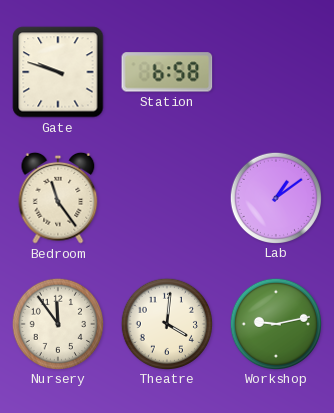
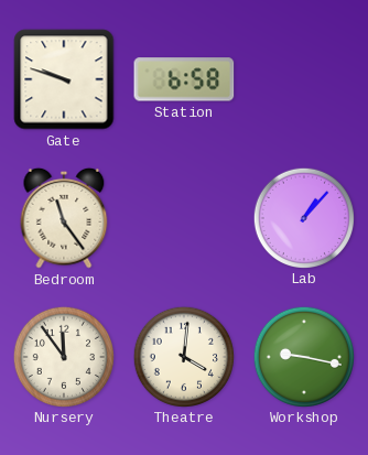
Lab: 1:09 -> 1:07
Workshop: 9:13 -> 9:17
